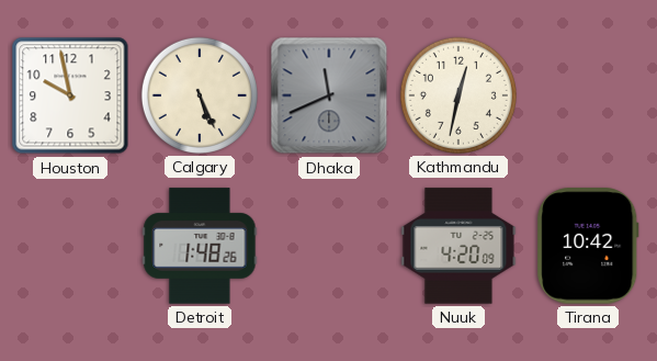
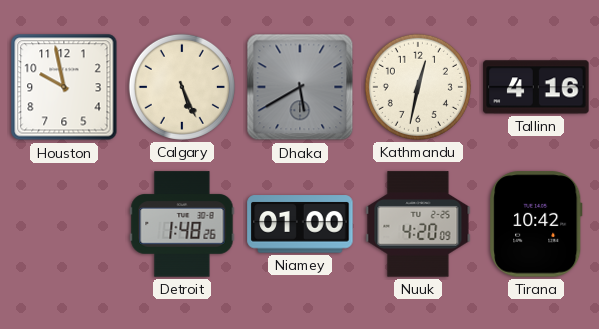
Dhaka: 11:41 -> 5:40
Tallinn: none -> 4:16
Niamey: none -> 01:00
